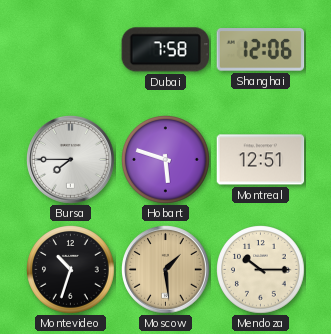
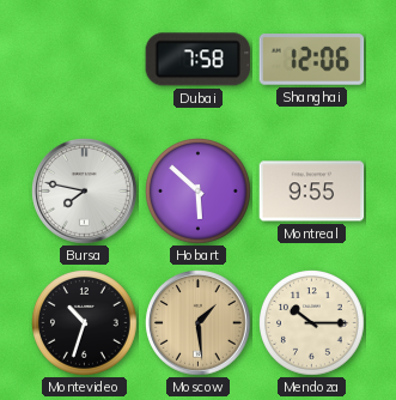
Bursa: 7:45 -> 7:47
Hobart: 5:48 -> 5:52
Montreal: 12:51 -> 9:55
